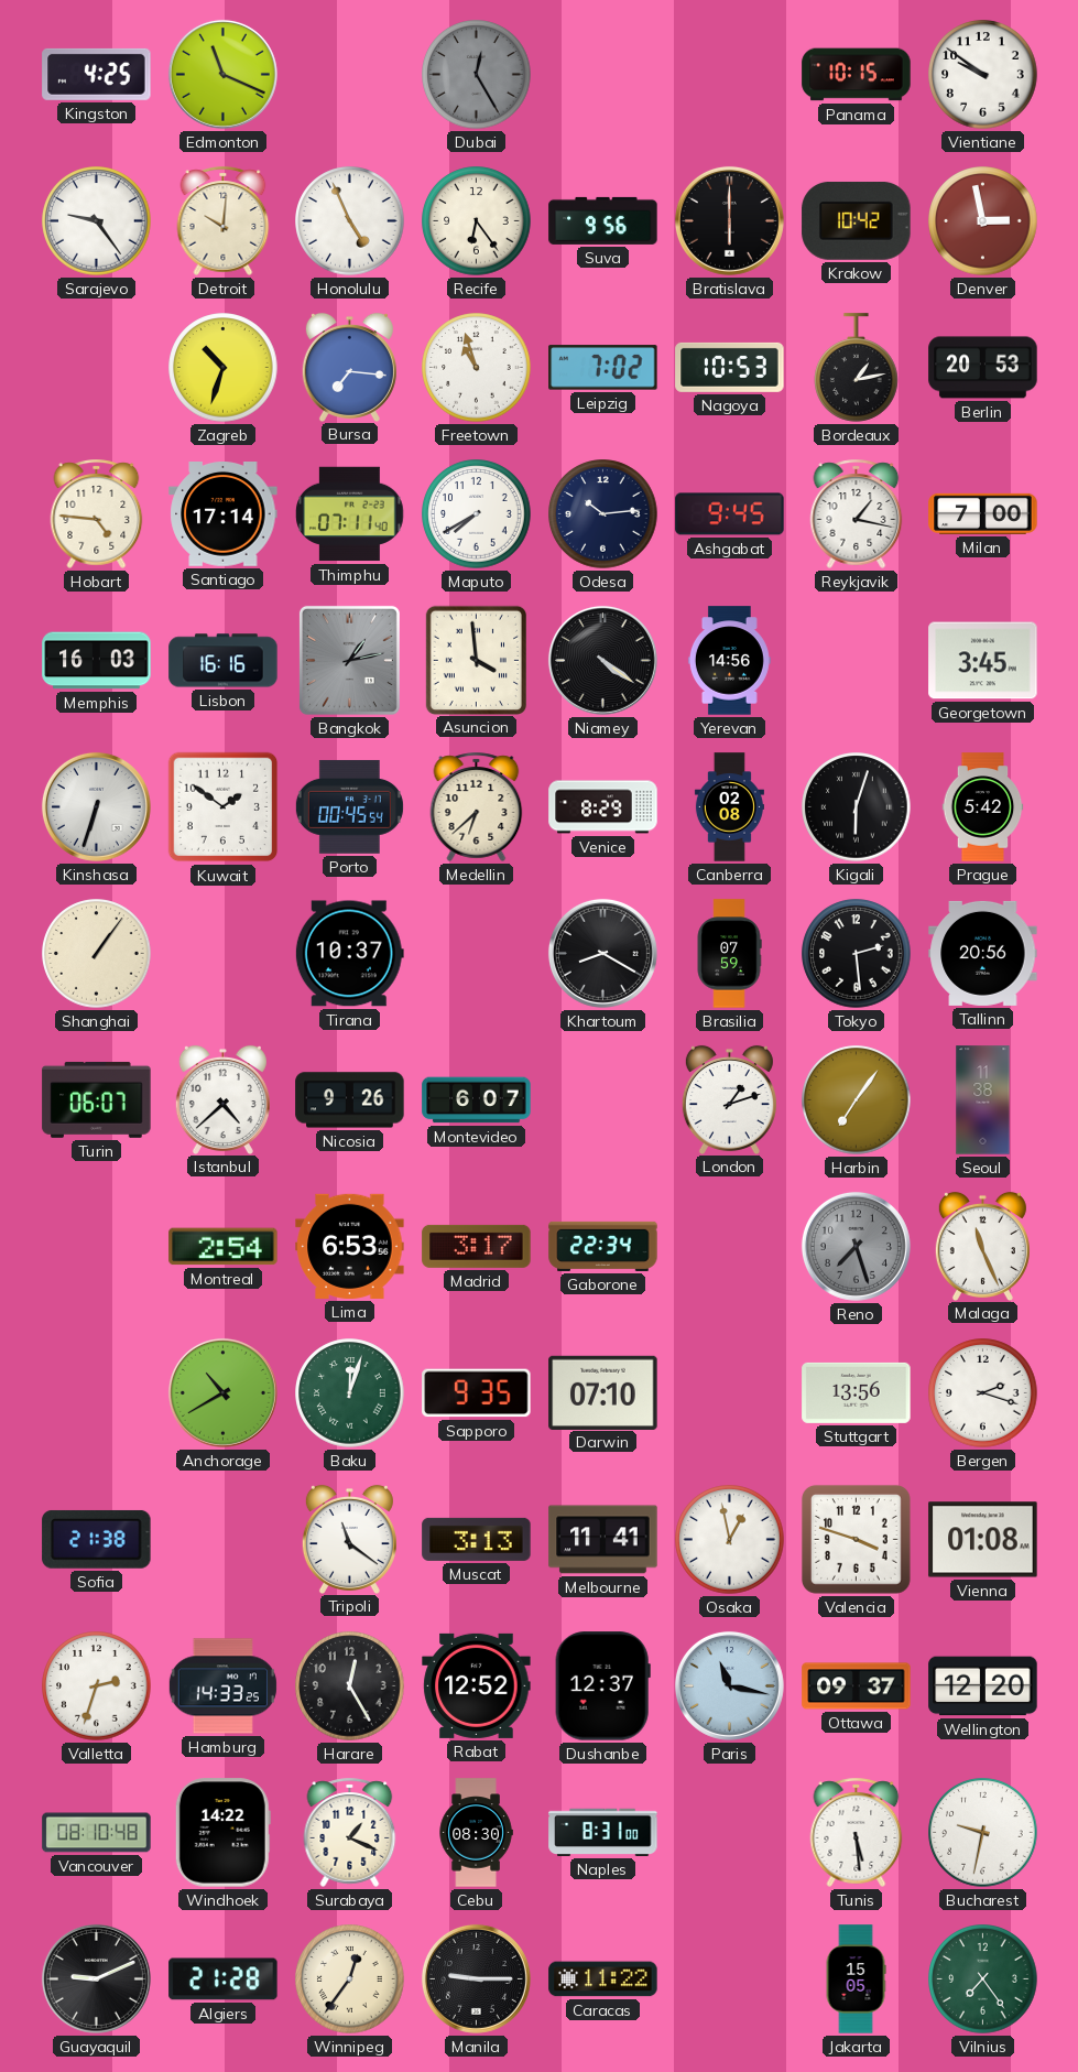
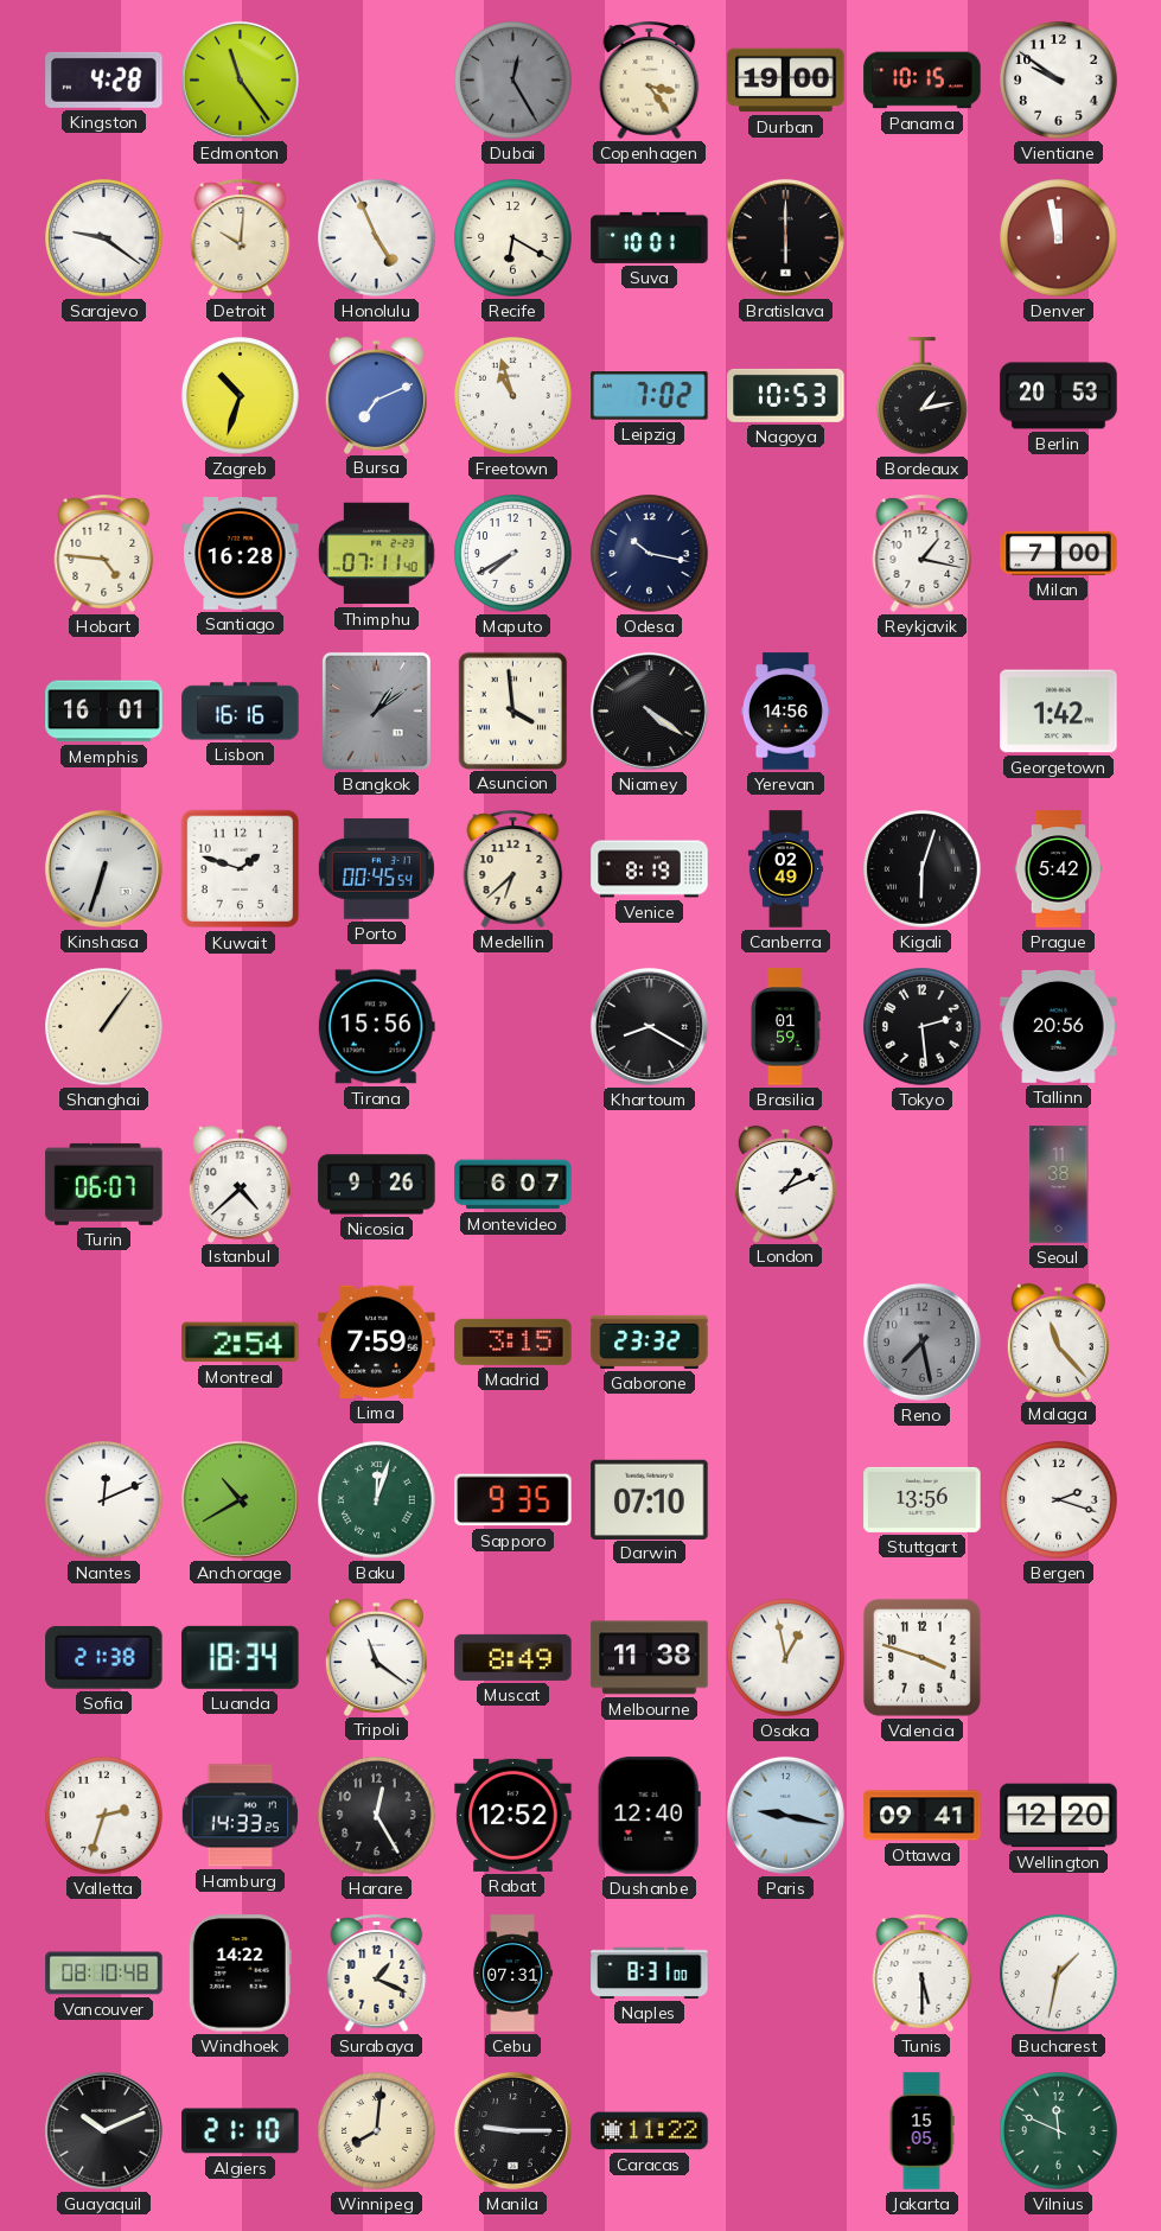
Kingston: 4:25 -> 4:28
Edmonton: 11:19 -> 11:24
Copenhagen: none -> 3:24
Durban: none -> 19:00
Sarajevo: 9:24 -> 9:21
Recife: 6:24 -> 6:20
Suva: 9:56 -> 10:01
Krakow: 10:42 -> none
Denver: 2:58 -> 11:58
Bursa: 7:16 -> 7:11
Santiago: 17:14 -> 16:28
Odesa: 10:14 -> 10:17
Ashgabat: 9:45 -> none
Memphis: 16:03 -> 16:01
Bangkok: 1:13 -> 1:09
Georgetown: 3:45 -> 1:42
Kuwait: 1:51 -> 1:48
Venice: 8:29 -> 8:19
Canberra: 02:08 -> 02:49
Tirana: 10:37 -> 15:56
Brasilia: 07:59 -> 01:59
London: 1:12 -> 1:11
Harbin: 7:06 -> none
Lima: 6:53 -> 7:59
Madrid: 3:17 -> 3:15
Gaborone: 22:34 -> 23:32
Reno: 7:27 -> 7:28
Malaga: 11:26 -> 11:23
Nantes: none -> 12:11
Luanda: none -> 18:34
Muscat: 3:13 -> 8:49
Melbourne: 11:41 -> 11:38
Vienna: 01:08 -> none
Dushanbe: 12:37 -> 12:40
Paris: 11:17 -> 9:17
Ottawa: 09:37 -> 09:41
Cebu: 08:30 -> 07:31
Tunis: 5:29 -> 5:30
Bucharest: 9:32 -> 1:32
Guayaquil: 9:11 -> 10:11
Algiers: 21:28 -> 21:10
Winnipeg: 12:36 -> 8:01
Vilnius: 7:24 -> 11:49
